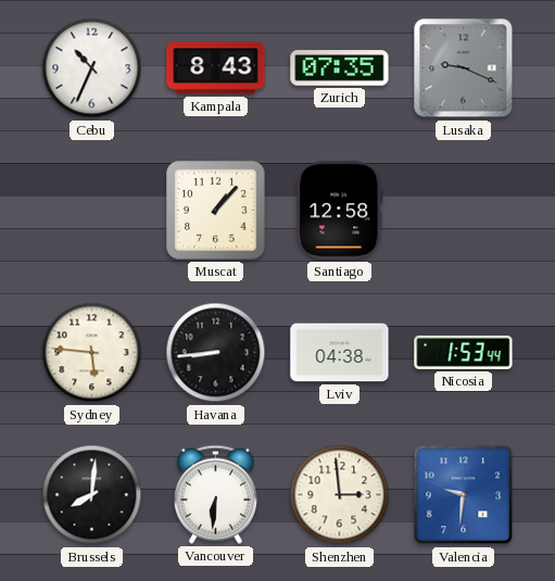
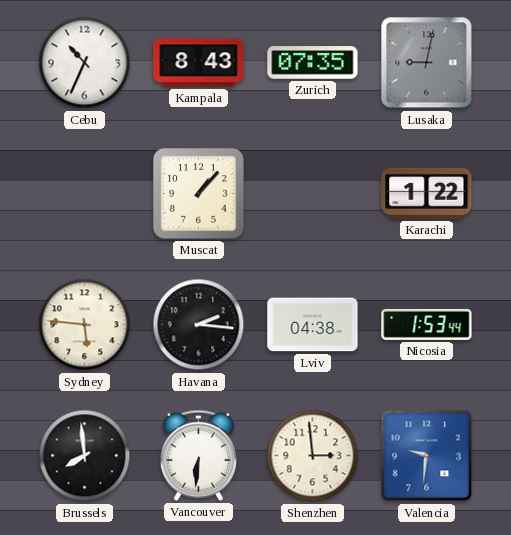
Lusaka: 9:19 -> 9:02
Santiago: 12:58 -> none
Karachi: none -> 1:22
Havana: 8:44 -> 2:16
Brussels: 8:01 -> 7:59
